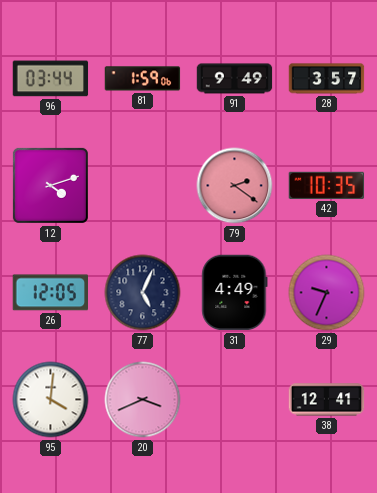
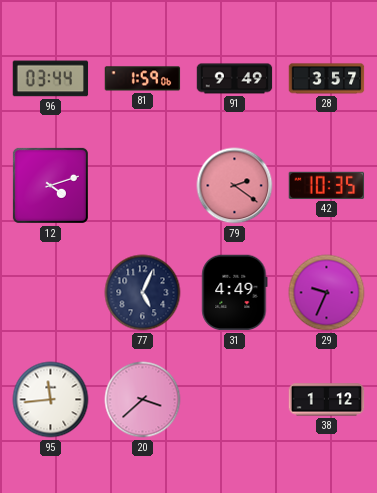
26: 12:05 -> none
95: 4:01 -> 11:44
20: 3:41 -> 3:38
38: 12:41 -> 1:12
